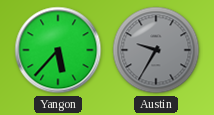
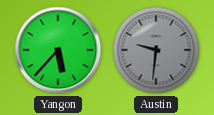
Austin: 9:35 -> 9:31
